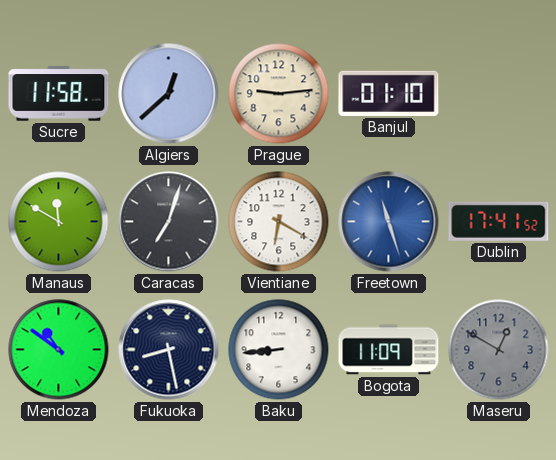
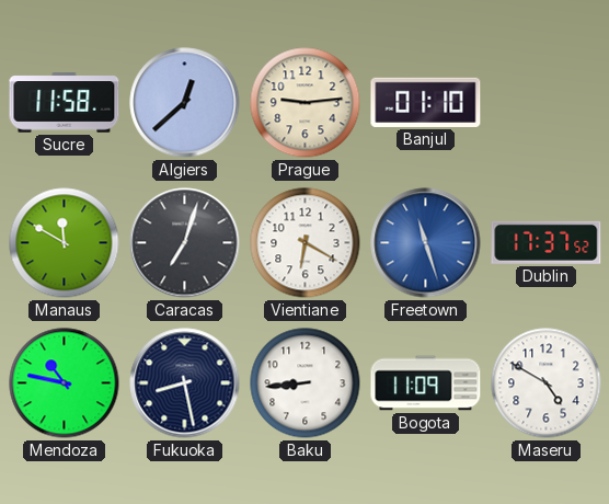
Dublin: 17:41 -> 17:37
Mendoza: 10:51 -> 10:47
Maseru: 12:50 -> 4:50
Maseru dial: grey -> white
